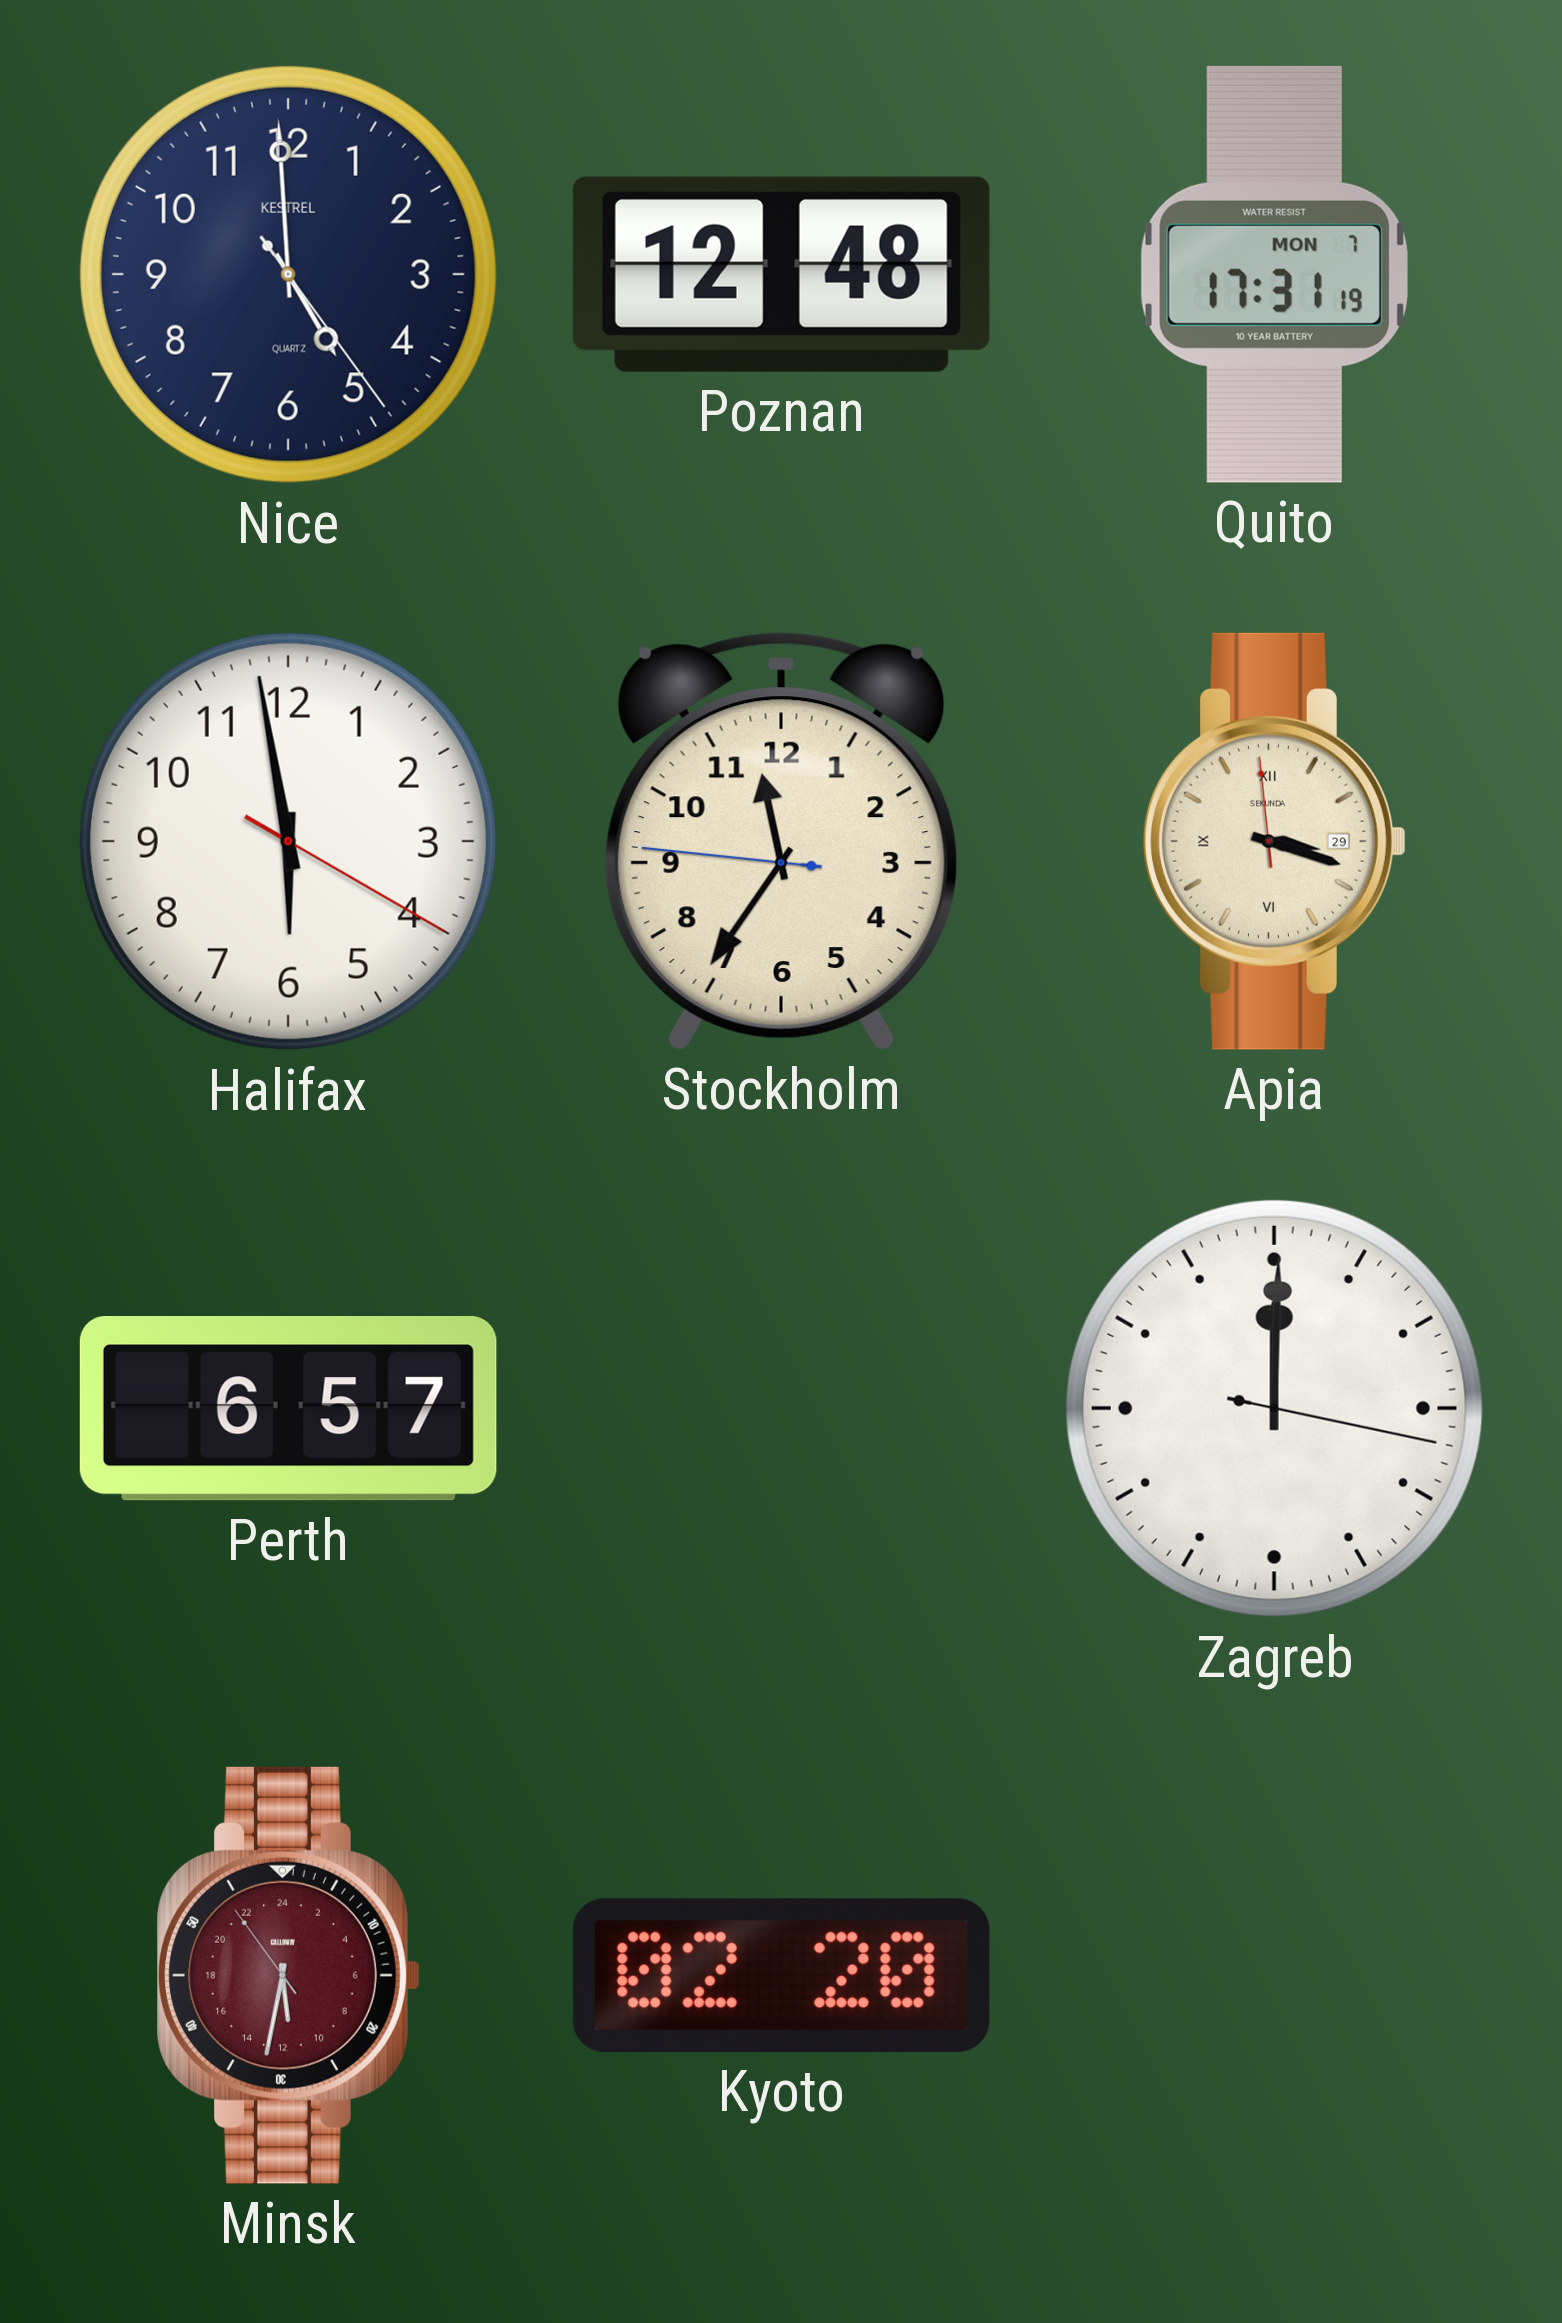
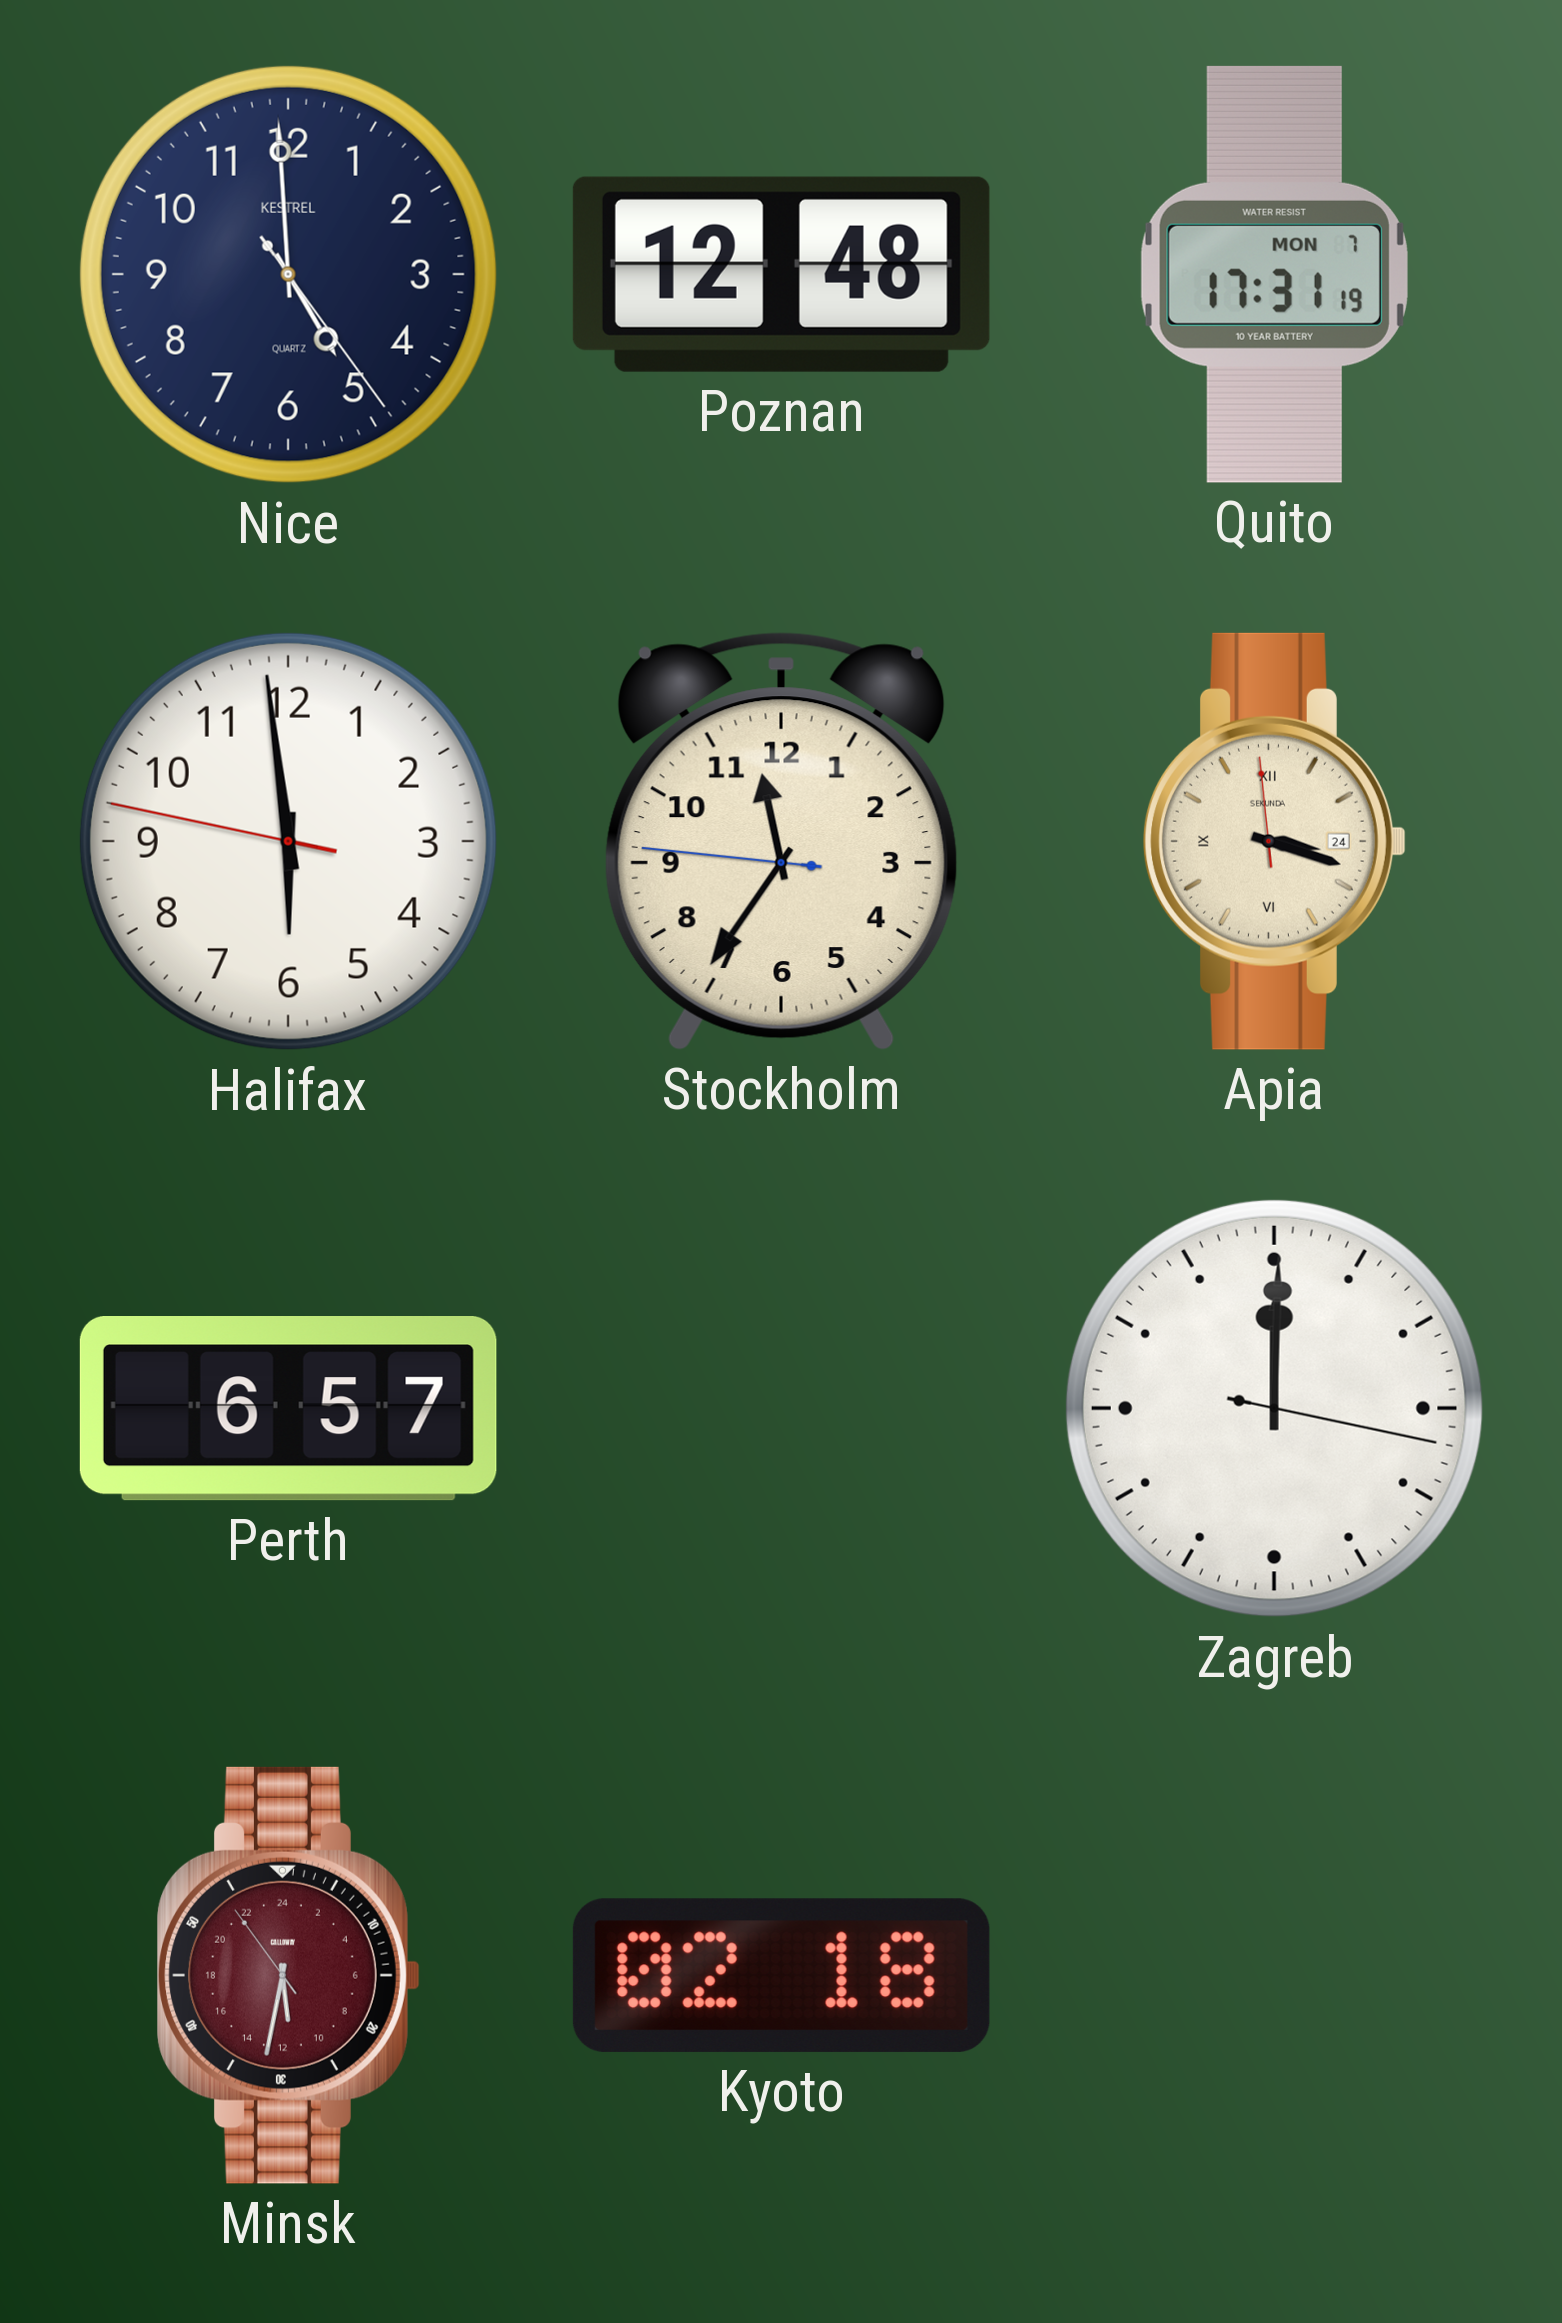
Halifax: 5:58:20 -> 5:58:47
Apia date: 29 -> 24
Kyoto: 02:20 -> 02:18
